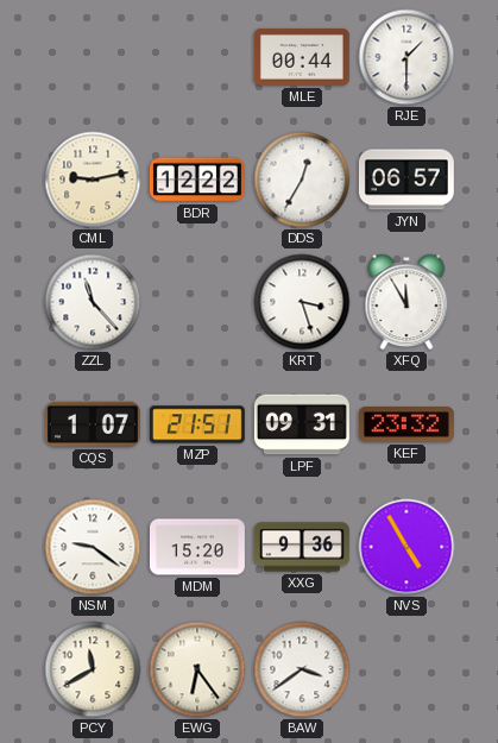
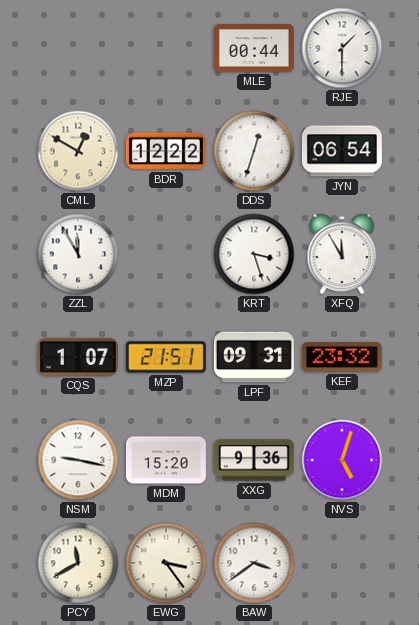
CML: 9:13 -> 12:50
DDS: 12:35 -> 12:33
JYN: 06:57 -> 06:54
ZZL: 11:23 -> 11:55
NSM: 9:21 -> 9:17
NVS: 4:55 -> 5:03
EWG: 6:24 -> 3:24
